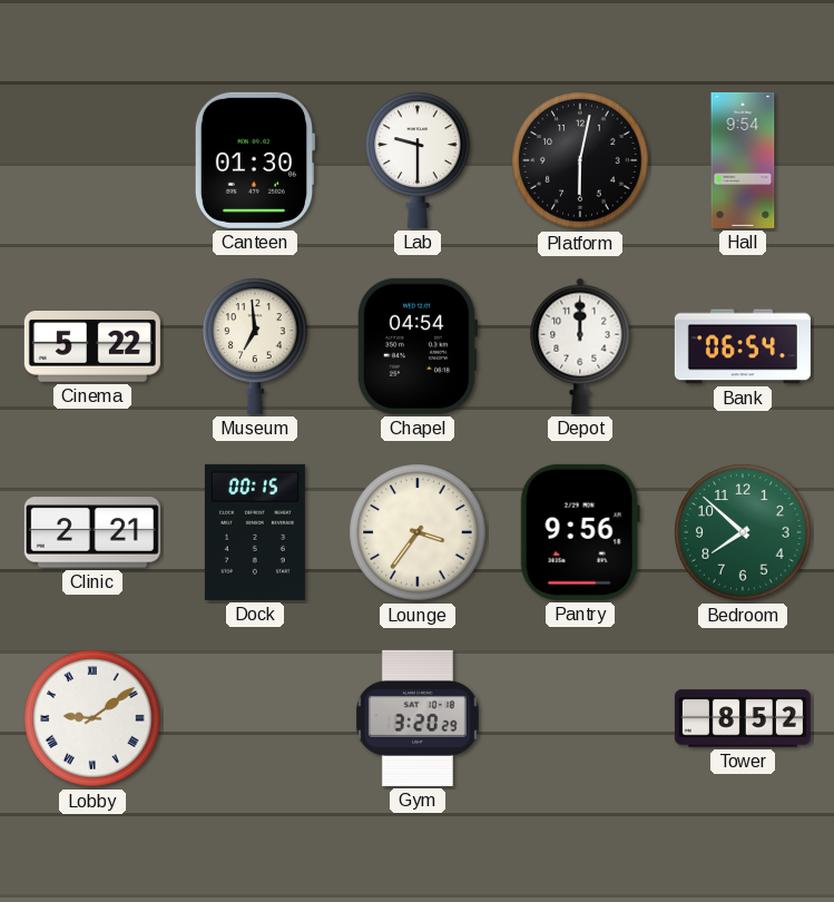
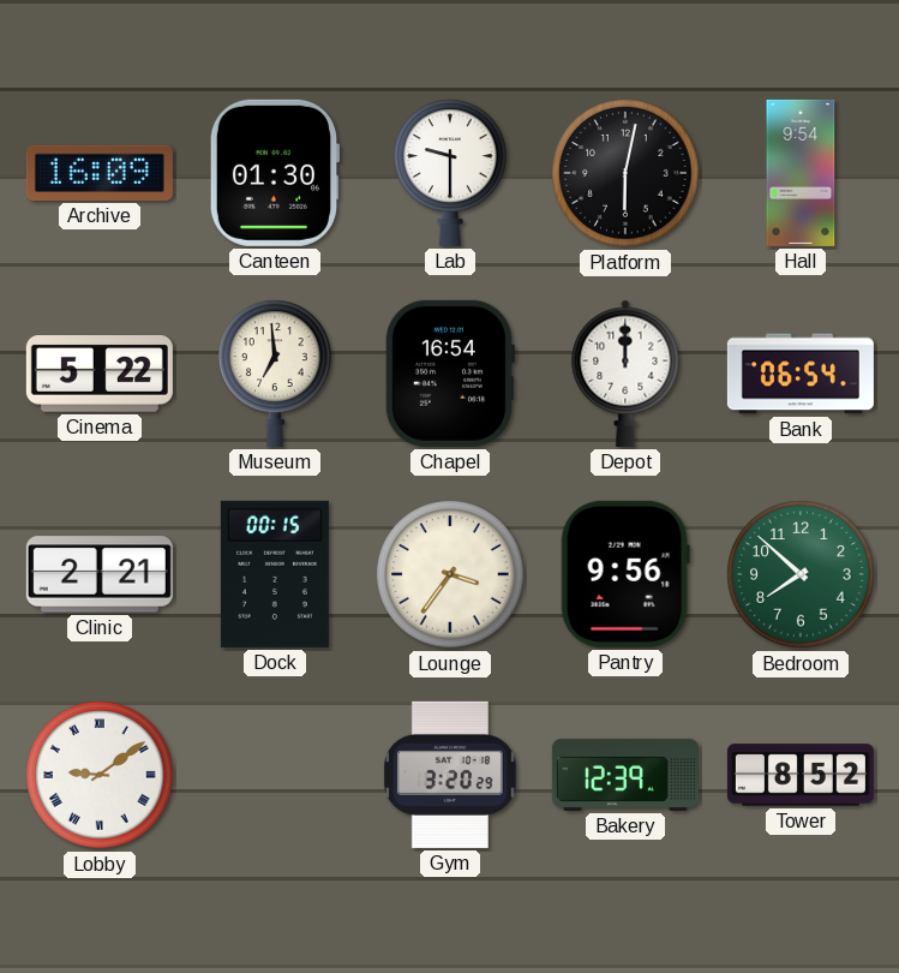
Archive: none -> 16:09
Chapel: 04:54 -> 16:54
Bakery: none -> 12:39
